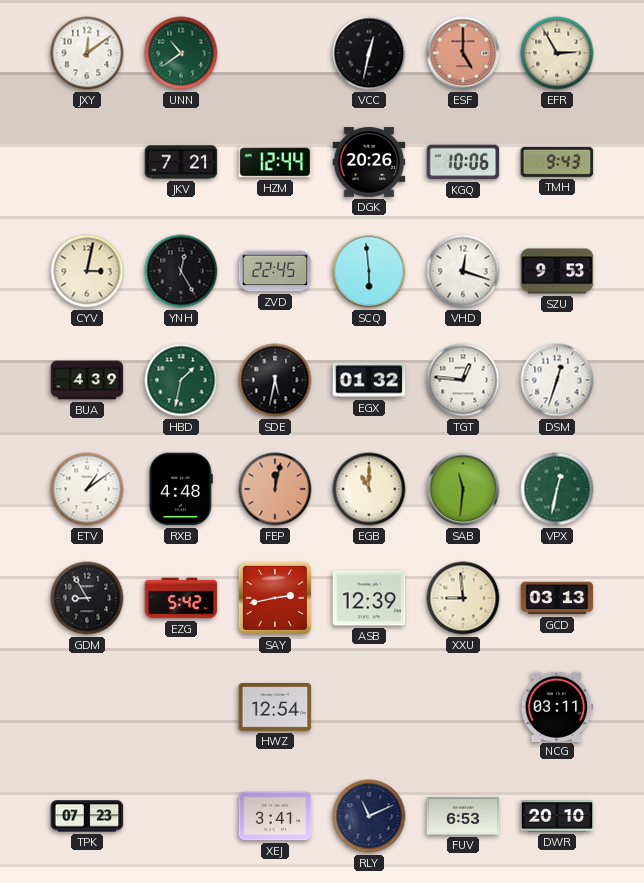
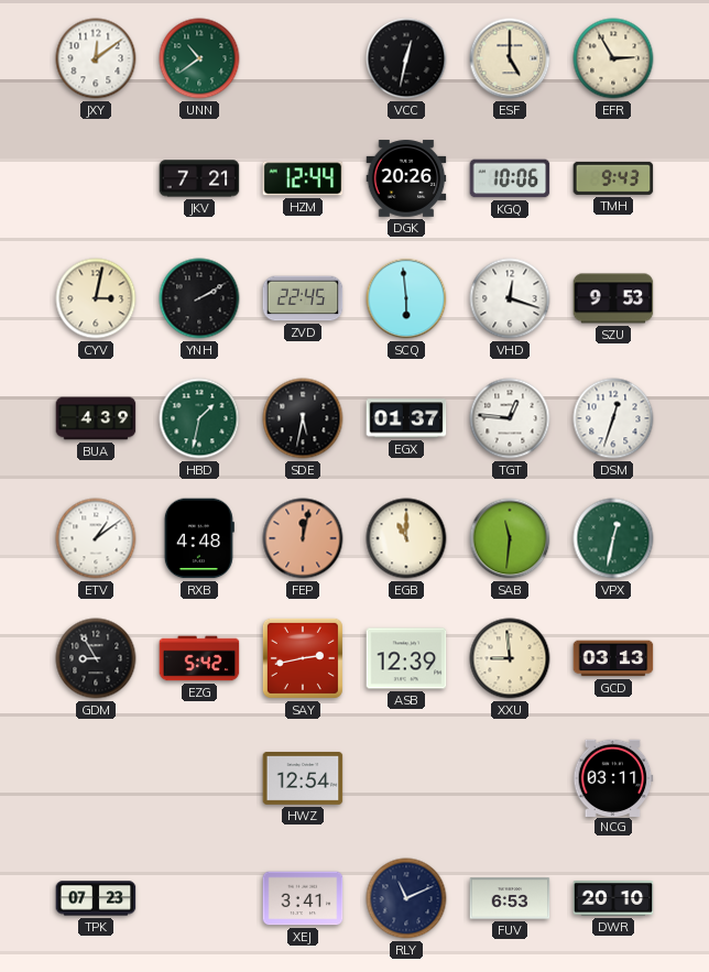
ESF dial: salmon -> cream
YNH: 12:25 -> 2:10
EGX: 01:32 -> 01:37
